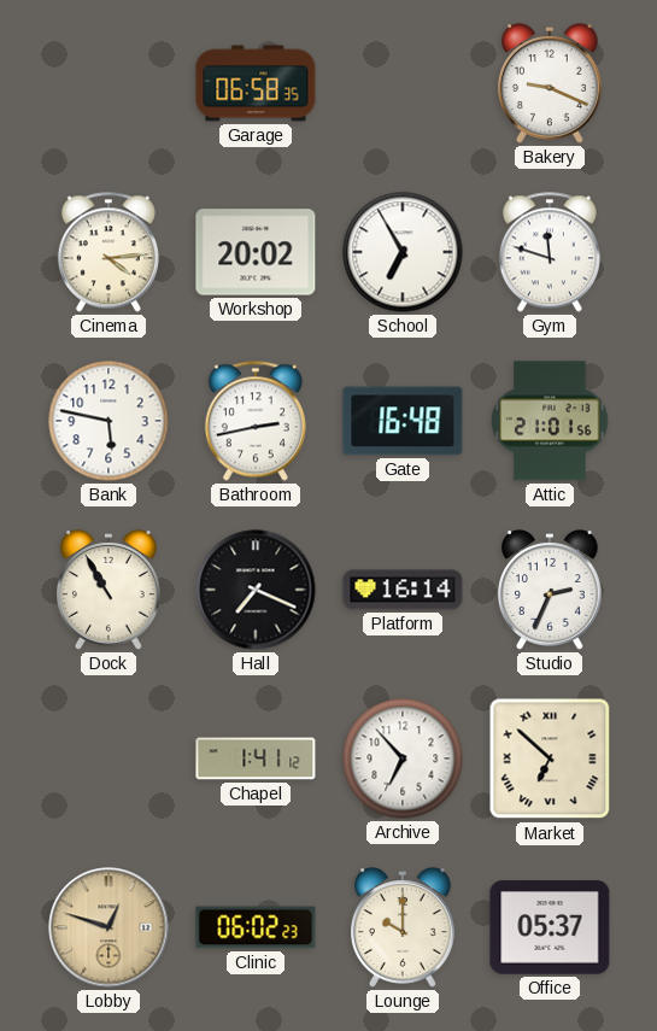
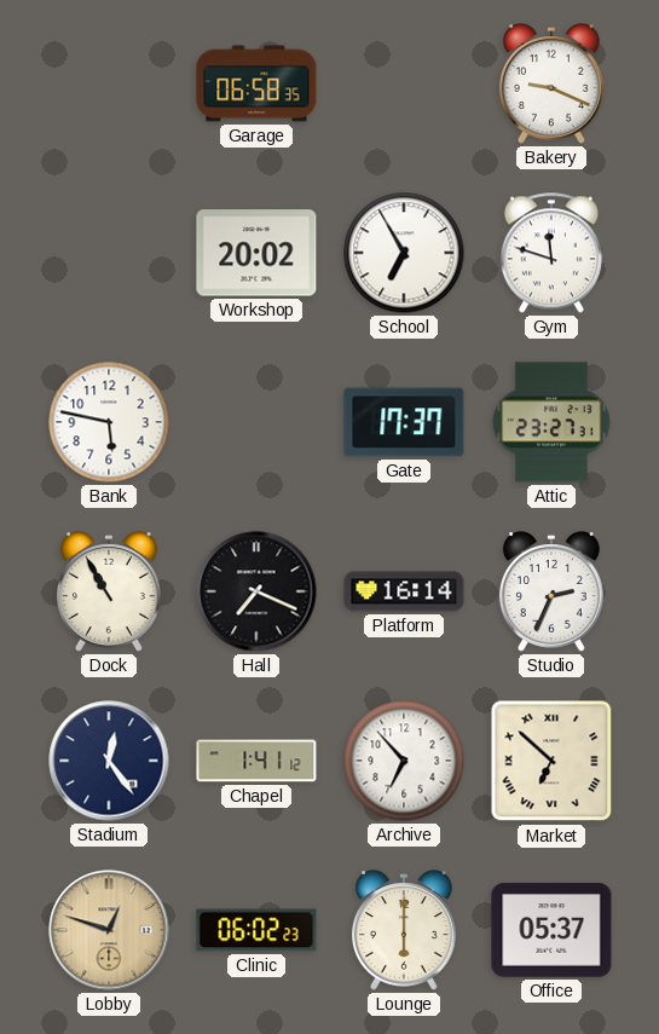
Cinema: 4:14 -> none
Bathroom: 2:43 -> none
Gate: 16:48 -> 17:37
Attic: 21:01 -> 23:27
Stadium: none -> 12:24
Lounge: 10:00 -> 6:00
